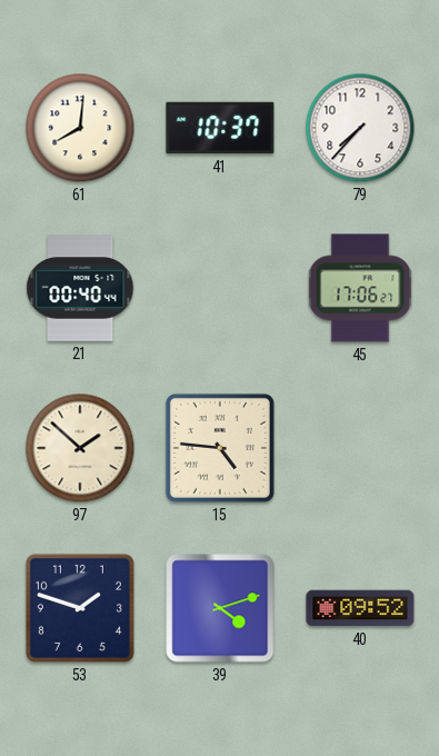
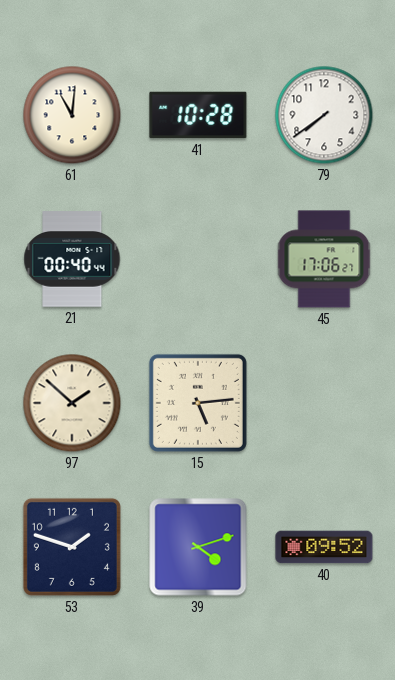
61: 8:01 -> 11:01
41: 10:37 -> 10:28
79: 7:37 -> 7:39
15: 4:46 -> 5:14
